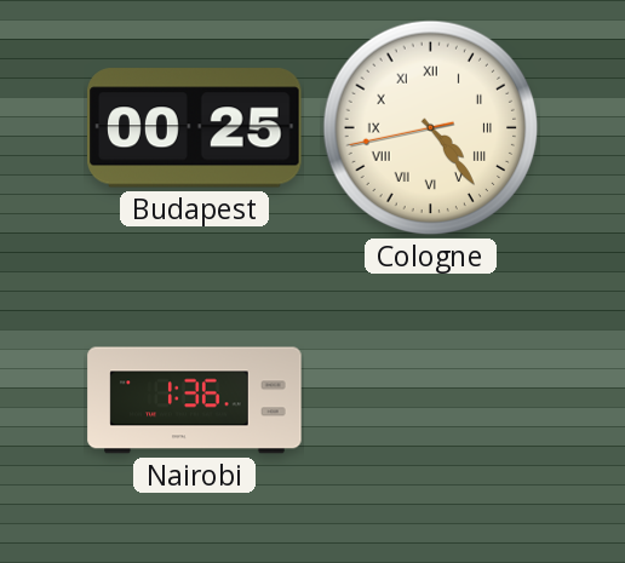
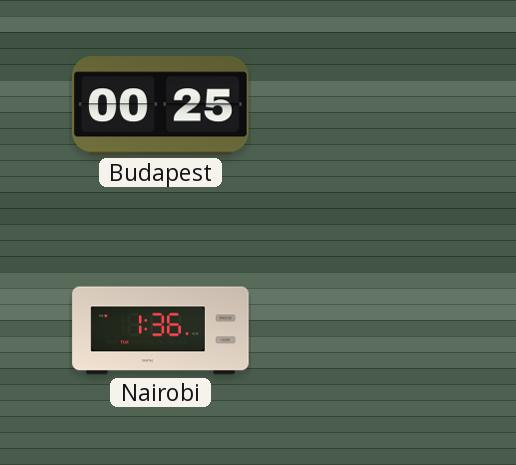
Cologne: 4:23 -> none
